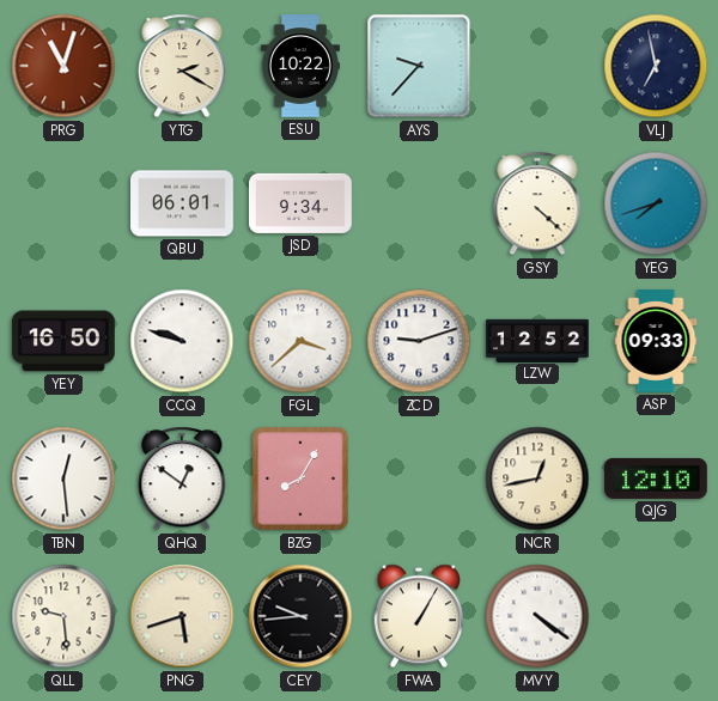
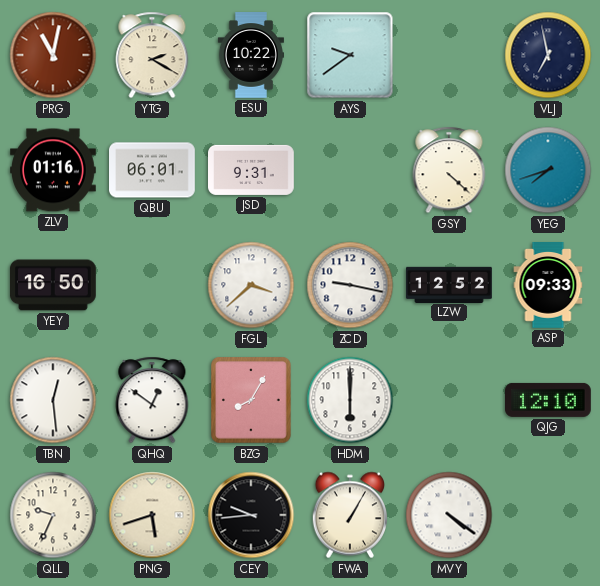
PRG: 11:03 -> 11:02
AYS: 9:37 -> 9:39
ZLV: none -> 01:16
JSD: 9:34 -> 9:31
CCQ: 9:48 -> none
ZCD: 9:12 -> 9:17
HDM: none -> 6:00
NCR: 12:43 -> none
QLL: 9:29 -> 9:34
